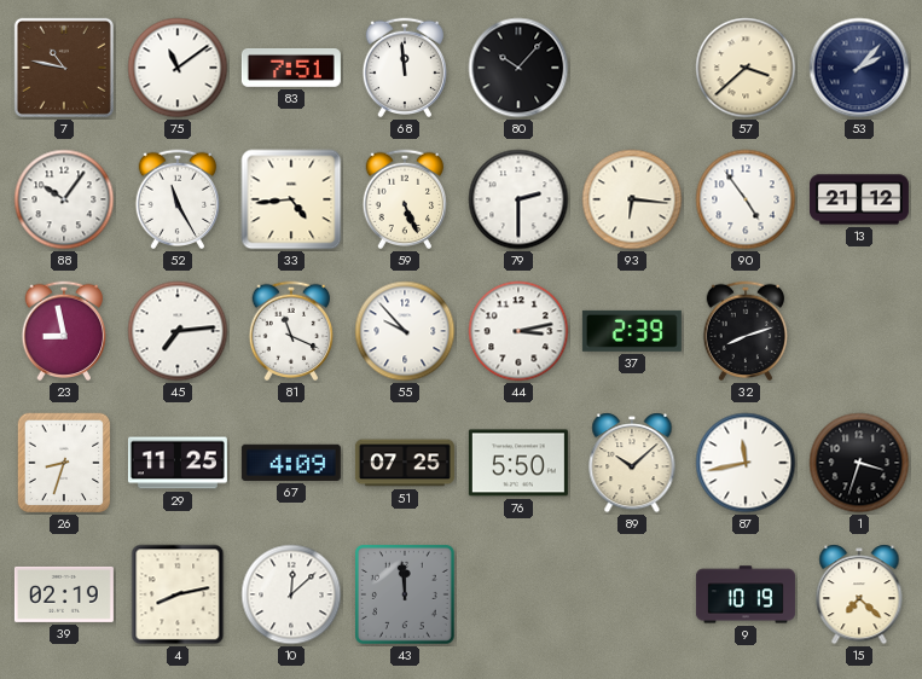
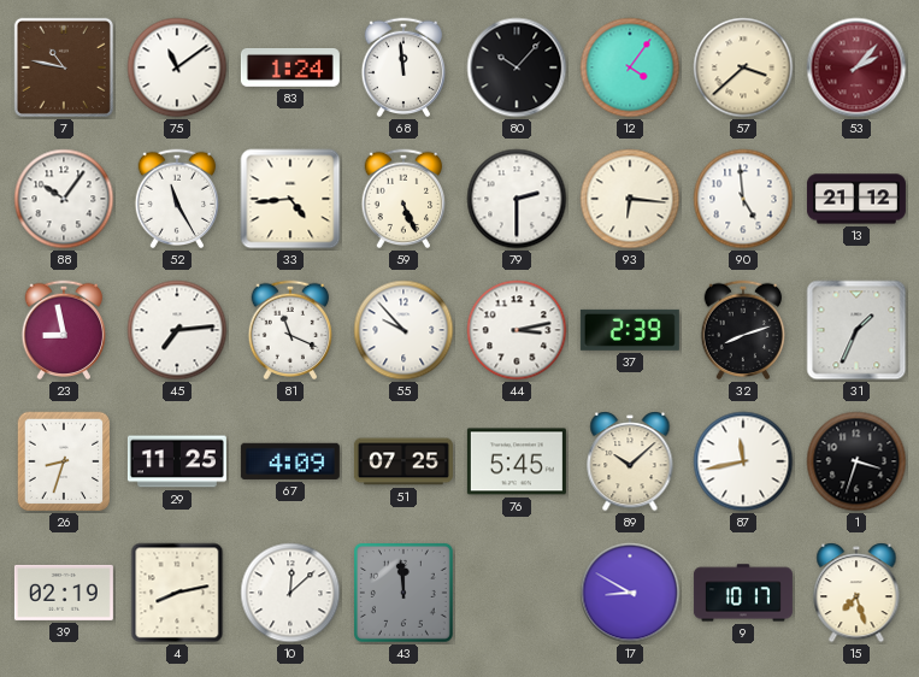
83: 7:51 -> 1:24
12: none -> 4:06
53 dial: navy -> burgundy
90: 4:54 -> 4:59
31: none -> 1:34
76: 5:50 -> 5:45
17: none -> 8:50
9: 10:19 -> 10:17
15: 7:22 -> 7:27
